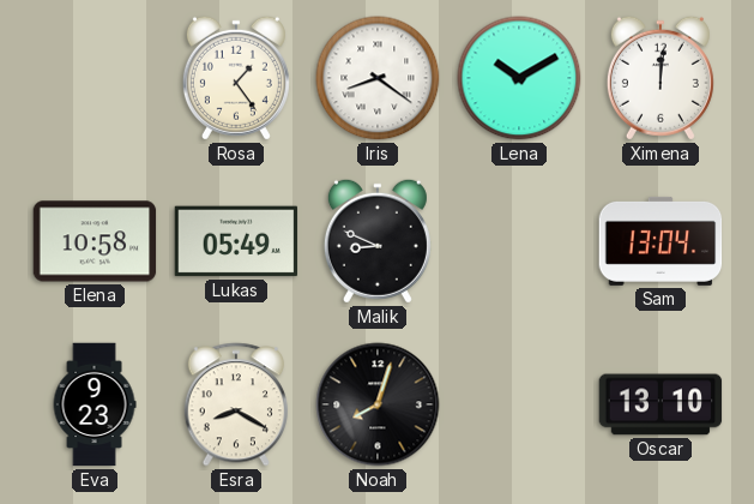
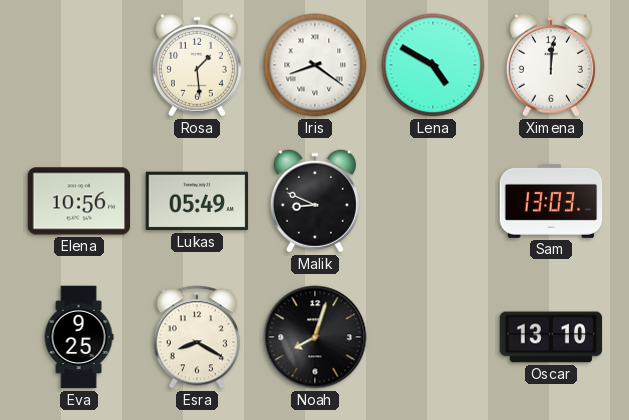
Rosa: 1:24 -> 1:29
Lena: 10:10 -> 4:50
Elena: 10:58 -> 10:56
Sam: 13:04 -> 13:03
Eva: 9:23 -> 9:25
